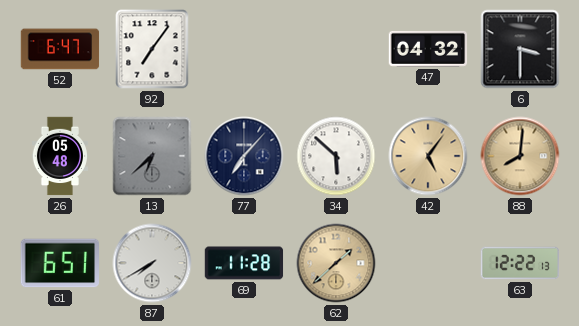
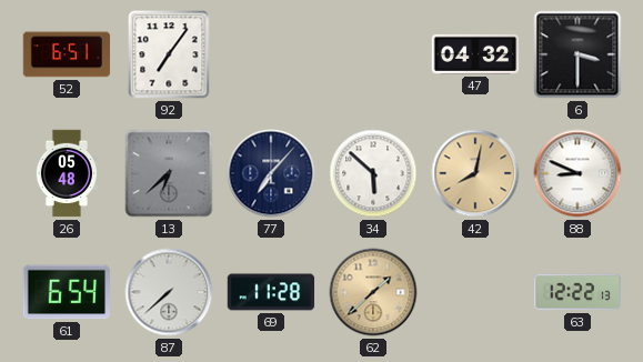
52: 6:47 -> 6:51
42: 5:06 -> 8:02
88: 8:01 -> 8:49
88 dial: champagne -> white
61: 6:51 -> 6:54
87: 7:40 -> 7:38
